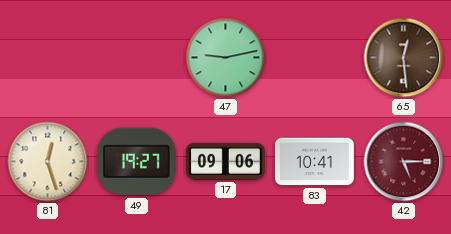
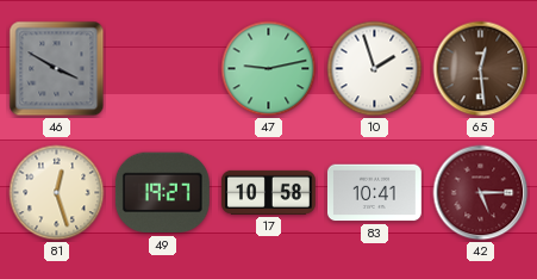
46: none -> 3:50
10: none -> 1:57
17: 09:06 -> 10:58
